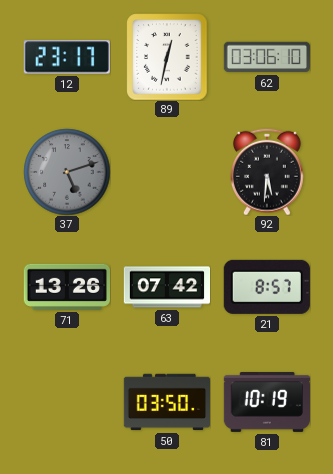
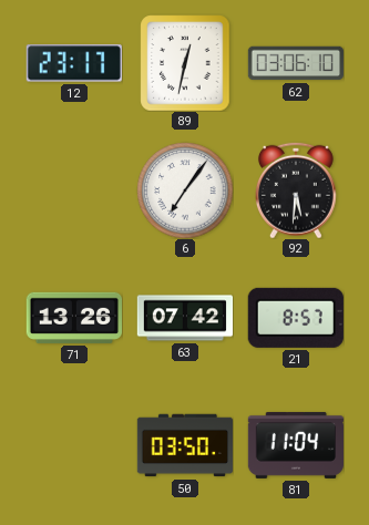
37: 5:12 -> none
6: none -> 7:06
81: 10:19 -> 11:04
